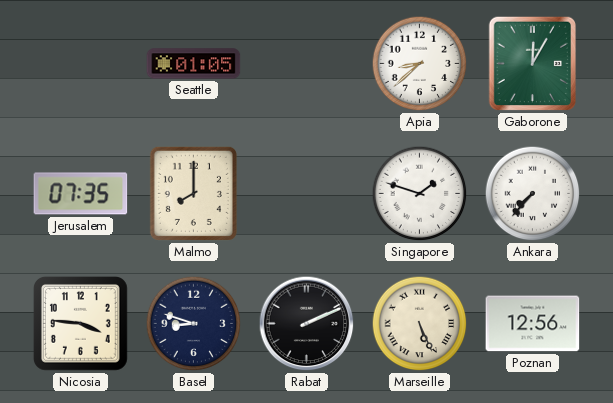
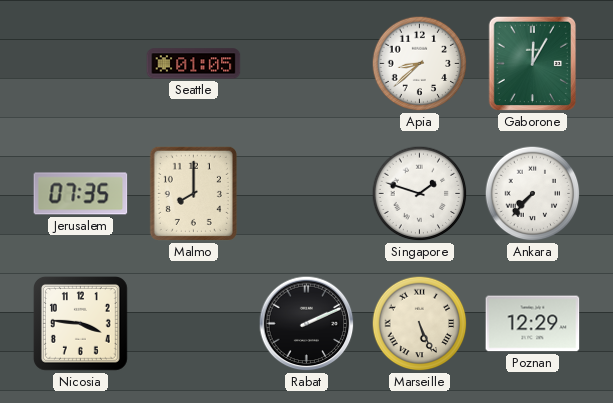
Basel: 8:48 -> none
Poznan: 12:56 -> 12:29
